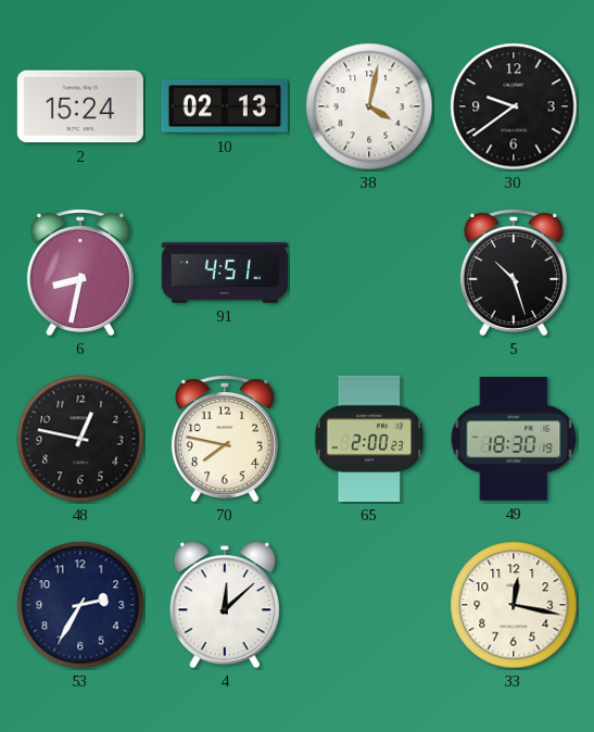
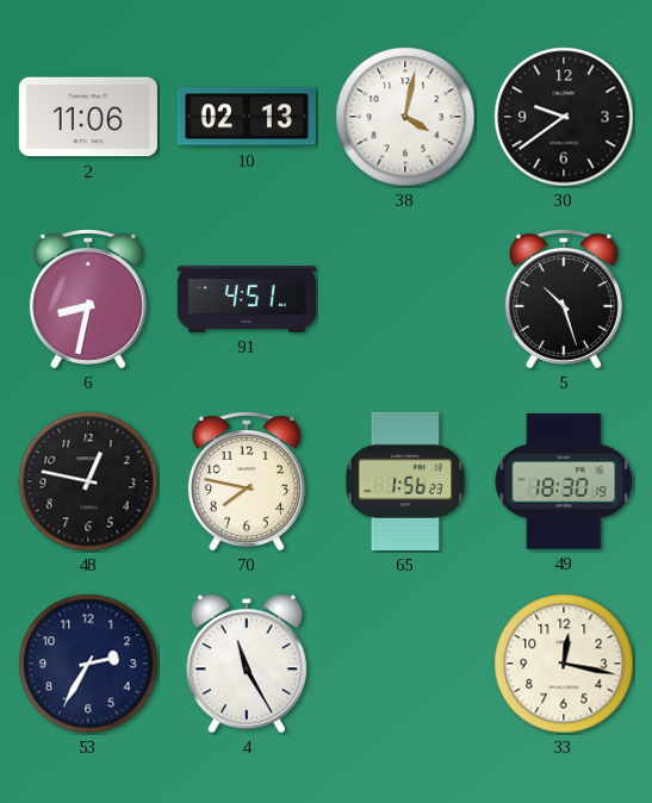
2: 15:24 -> 11:06
65: 2:00 -> 1:56
4: 12:08 -> 11:25
